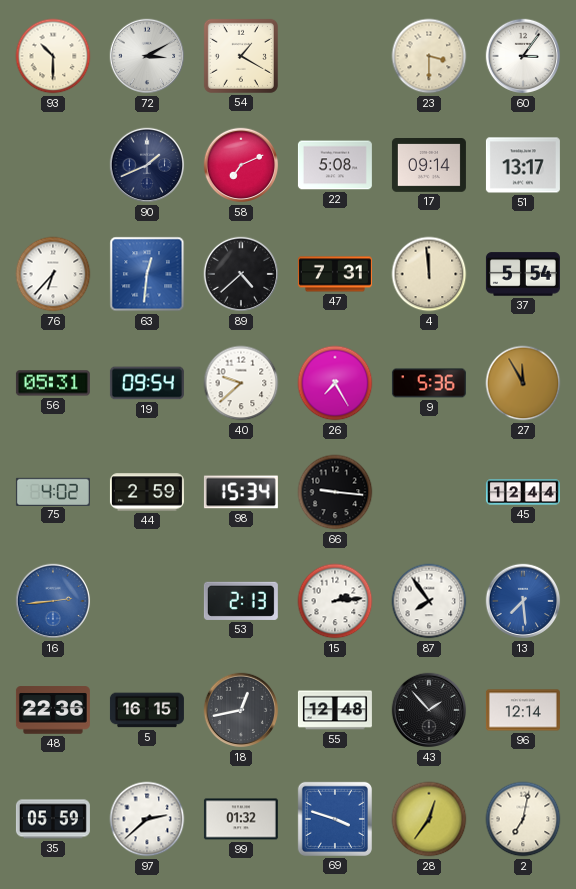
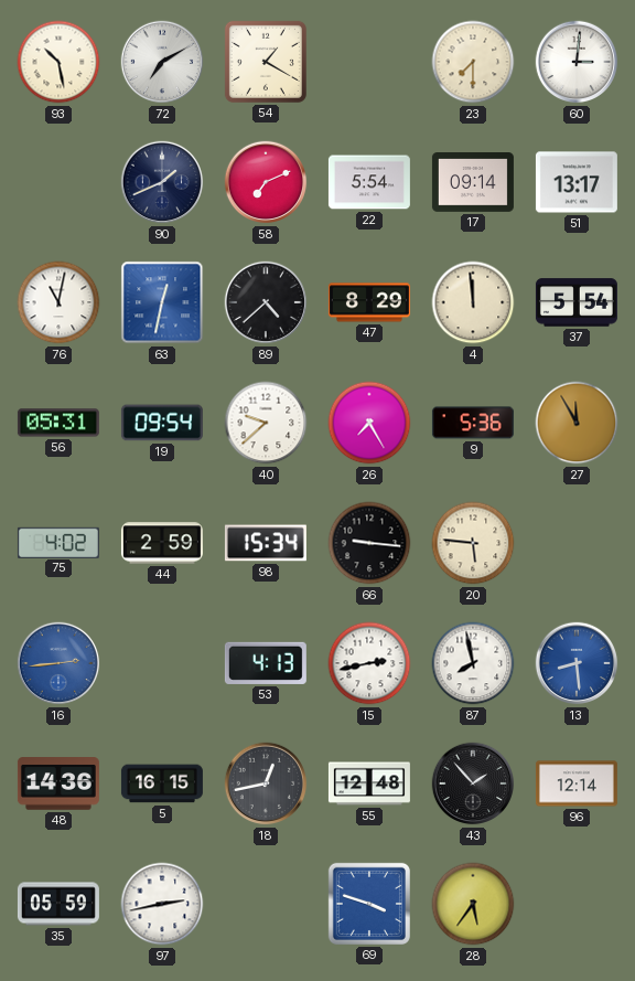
93: 10:30 -> 10:28
72: 3:10 -> 7:10
23: 3:30 -> 7:30
60: 3:06 -> 3:01
22: 5:08 -> 5:54
76: 6:37 -> 11:02
63: 12:31 -> 12:32
47: 7:31 -> 8:29
20: none -> 5:46
45: 12:44 -> none
53: 2:13 -> 4:13
15: 2:14 -> 2:43
87: 7:54 -> 7:58
13: 7:29 -> 8:29
48: 22:36 -> 14:36
97: 2:38 -> 2:43
99: 01:32 -> none
28: 12:36 -> 5:36
2: 7:02 -> none
